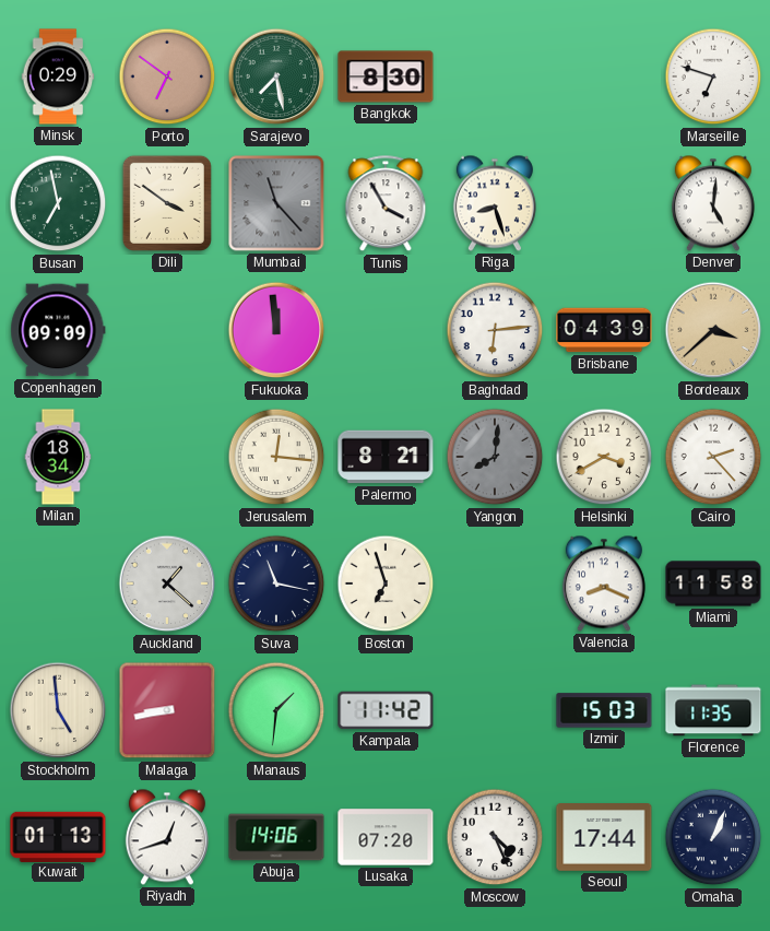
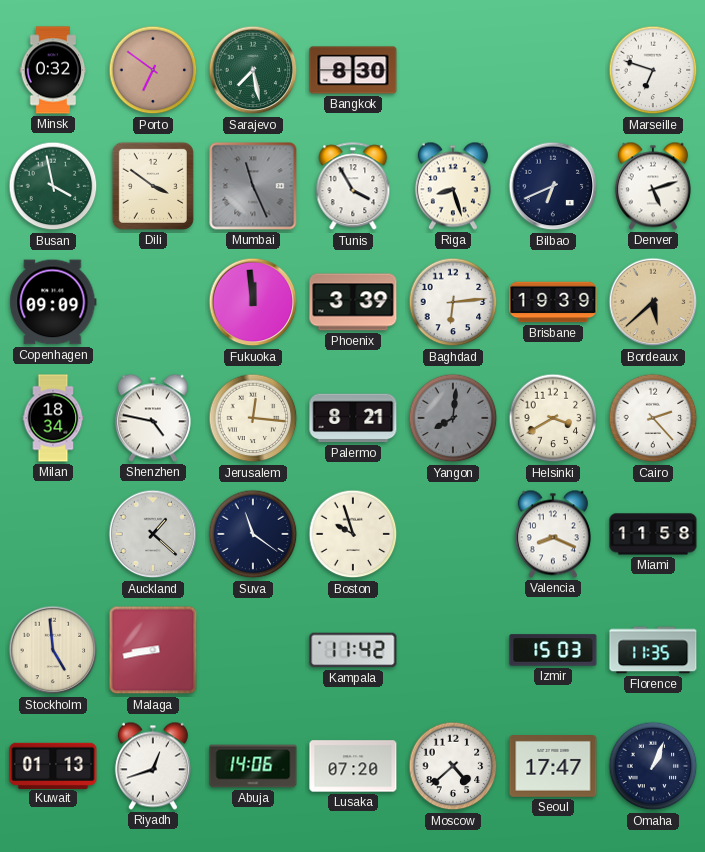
Minsk: 0:29 -> 0:32
Busan: 6:58 -> 3:58
Mumbai: 11:23 -> 11:26
Bilbao: none -> 6:41
Denver: 5:01 -> 5:12
Phoenix: none -> 3:39
Brisbane: 04:39 -> 19:39
Bordeaux: 3:38 -> 5:38
Shenzhen: none -> 4:47
Suva: 11:17 -> 11:21
Boston: 6:57 -> 9:57
Manaus: 1:31 -> none
Moscow: 4:26 -> 4:38
Seoul: 17:44 -> 17:47
